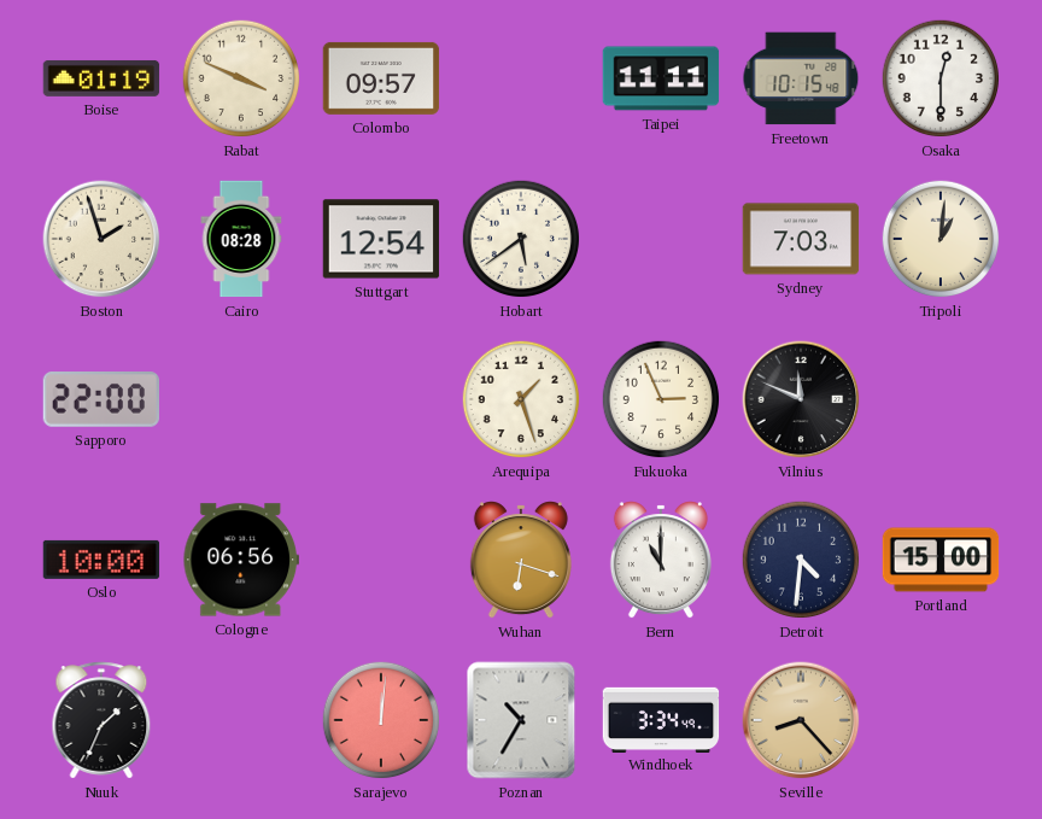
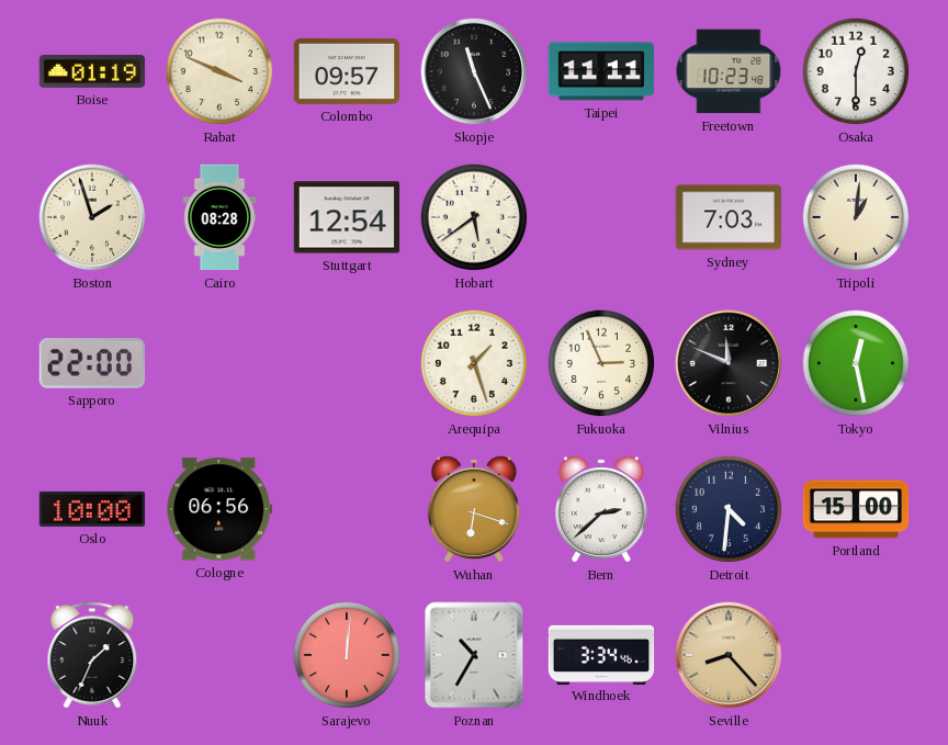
Skopje: none -> 11:26
Freetown: 10:15 -> 10:23
Tokyo: none -> 12:28
Bern: 11:00 -> 2:38
Windhoek: 3:34:49 -> 3:34:46
